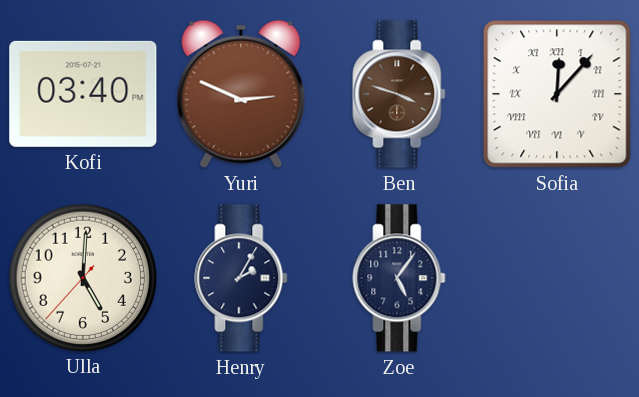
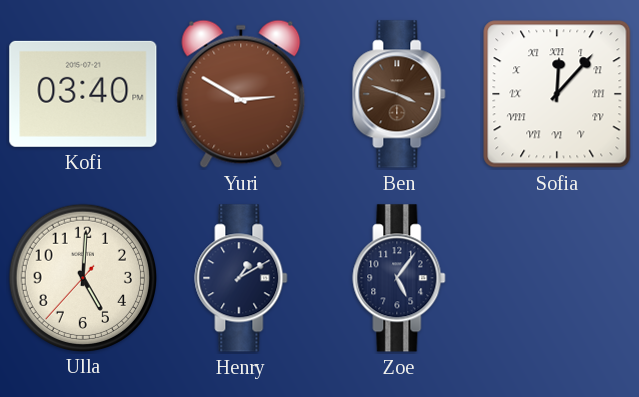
Yuri: 2:49 -> 2:50
Henry: 2:05 -> 1:10
